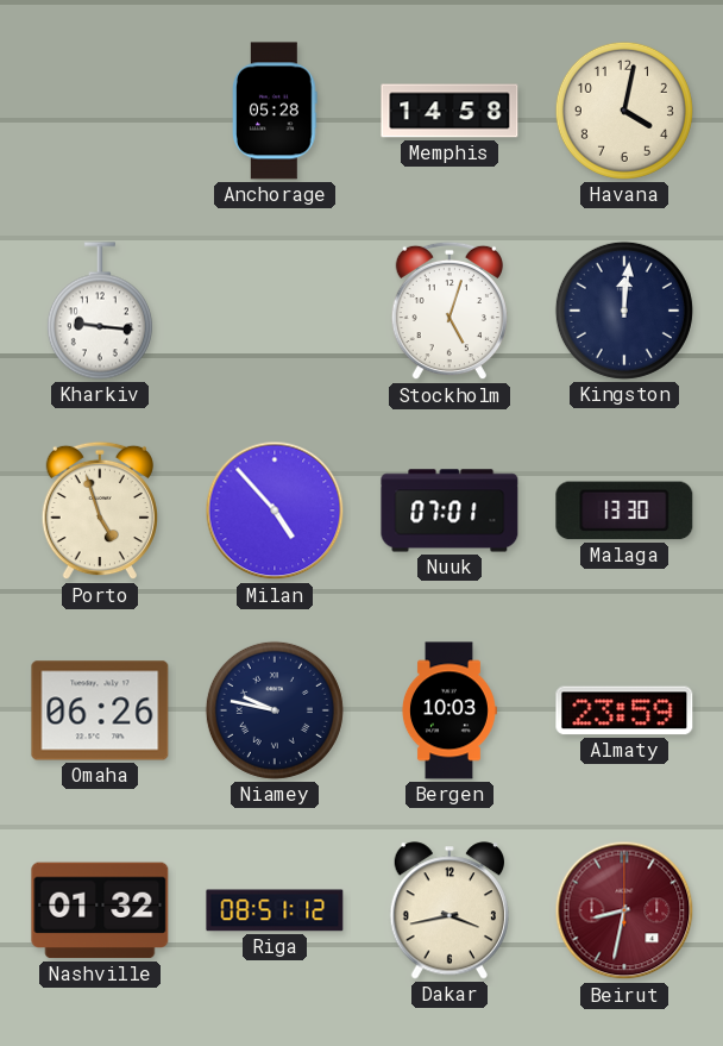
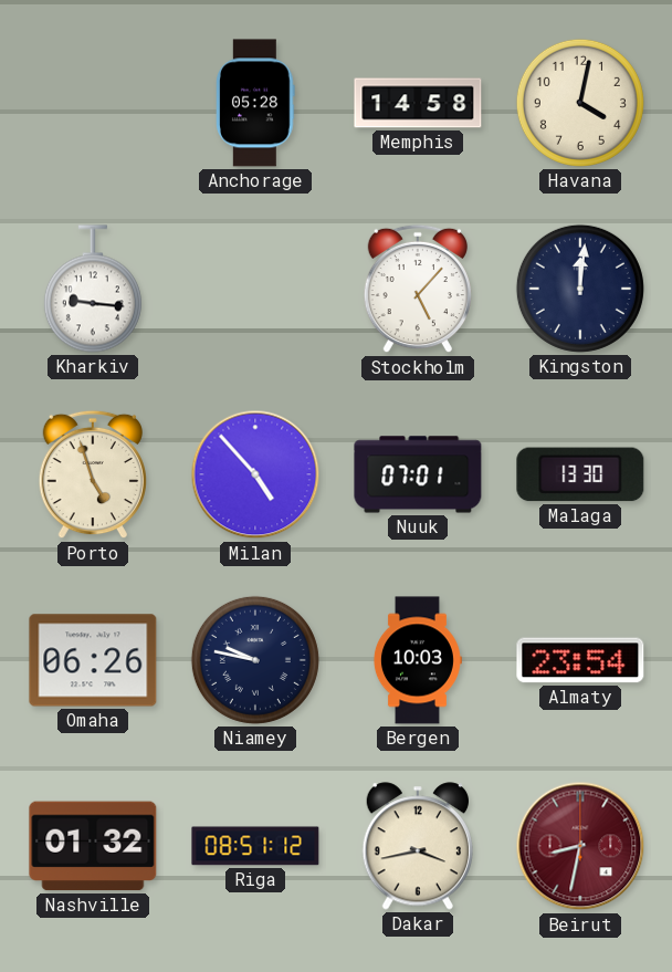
Stockholm: 5:03 -> 5:07
Almaty: 23:59 -> 23:54
